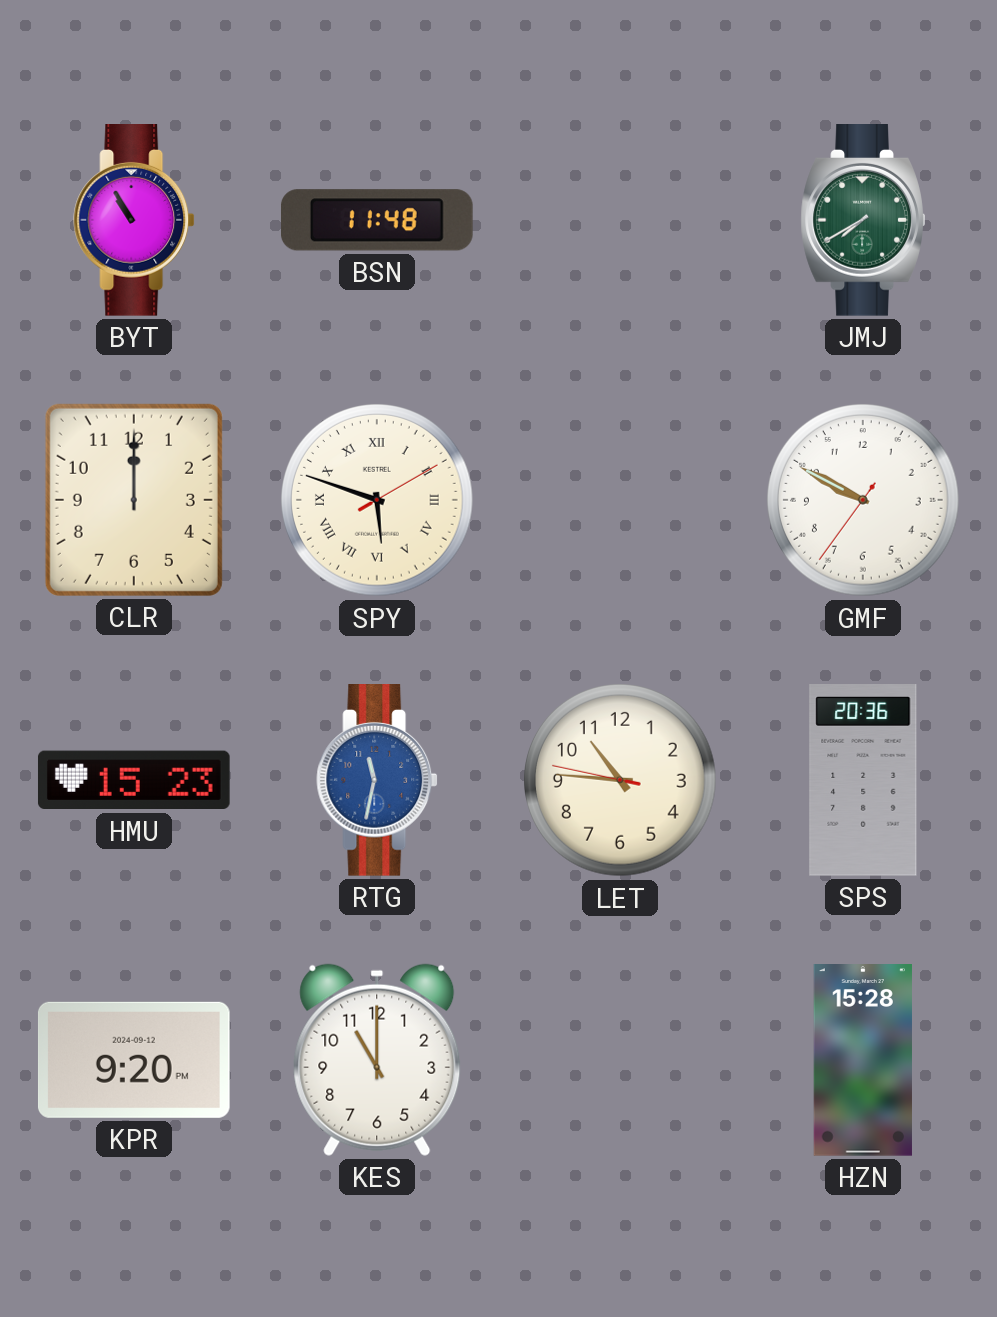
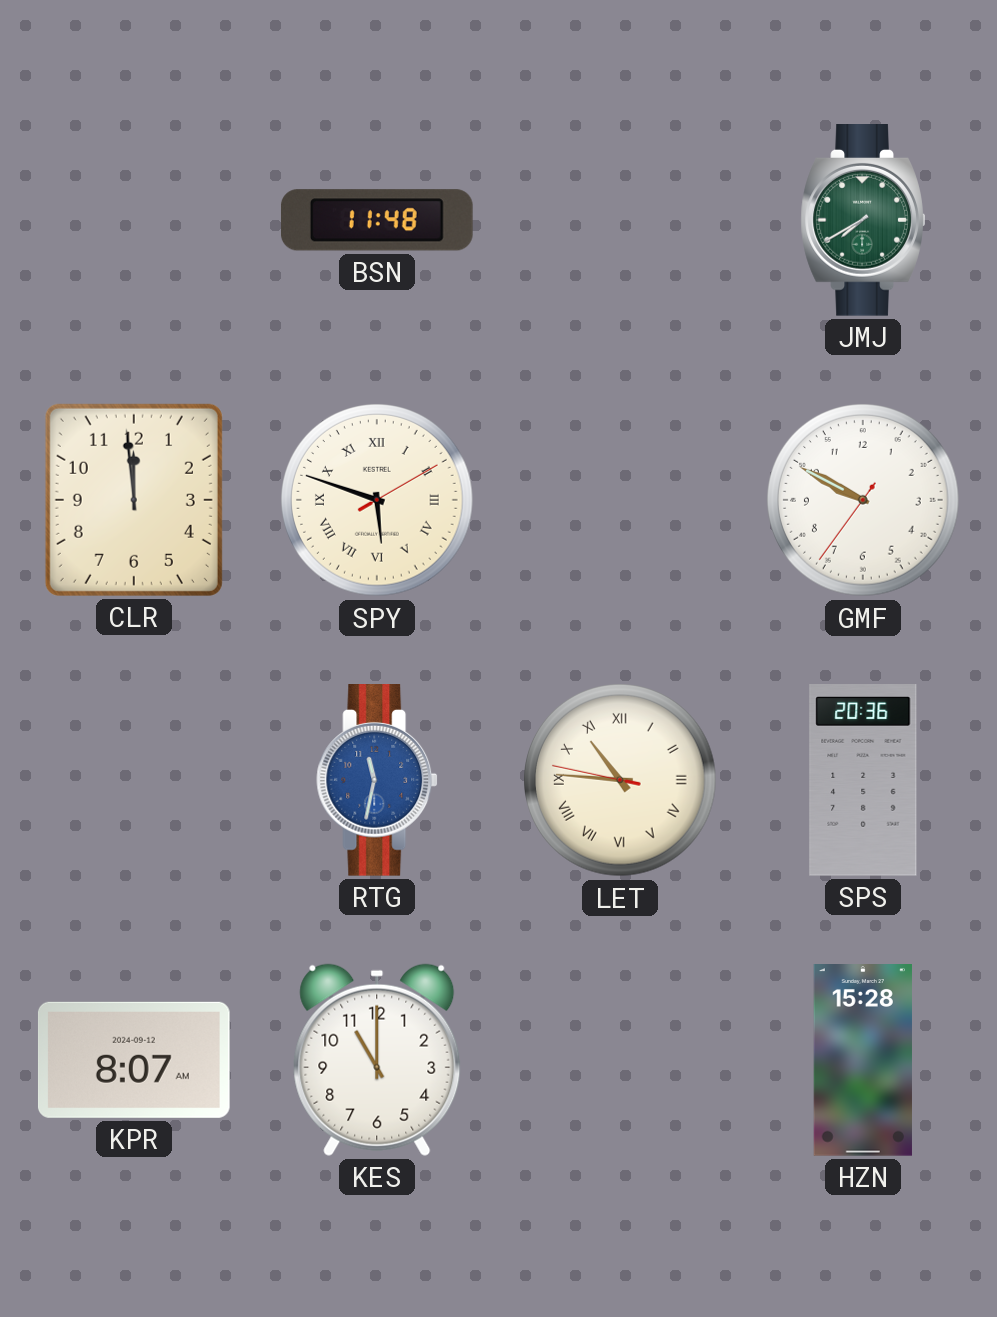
BYT: 10:55 -> none
CLR: 12:00 -> 11:59
HMU: 15:23 -> none
LET numerals: Arabic -> Roman
KPR: 9:20 -> 8:07
